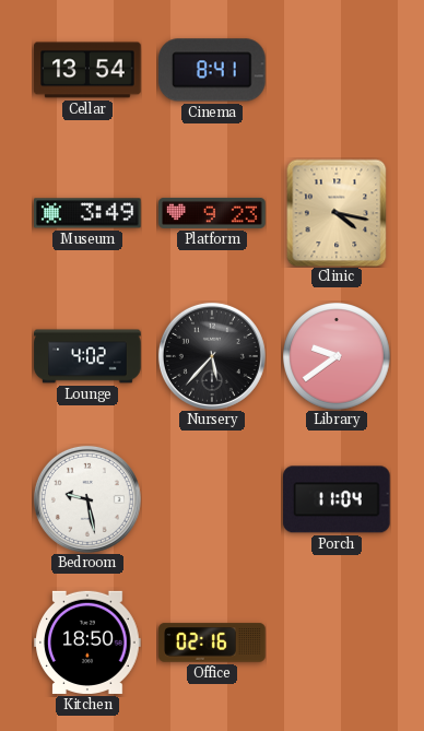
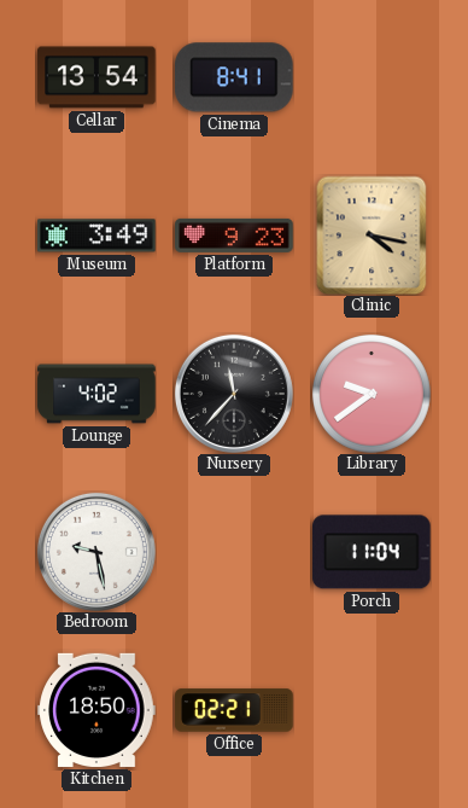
Nursery: 5:37 -> 11:37
Office: 02:16 -> 02:21
